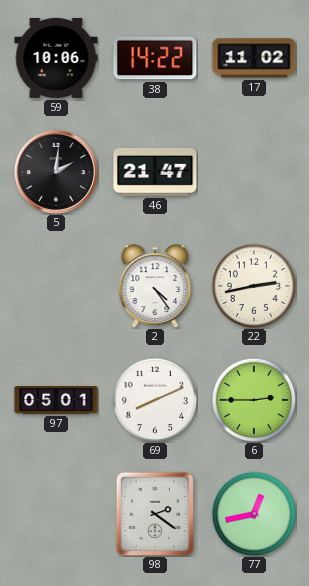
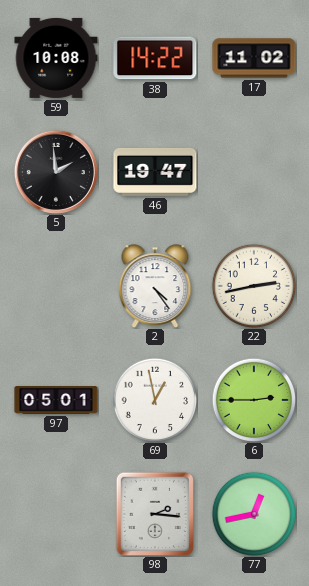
59: 10:06 -> 10:08
5: 2:01 -> 1:59
46: 21:47 -> 19:47
69: 8:11 -> 12:58
98: 2:21 -> 2:16
